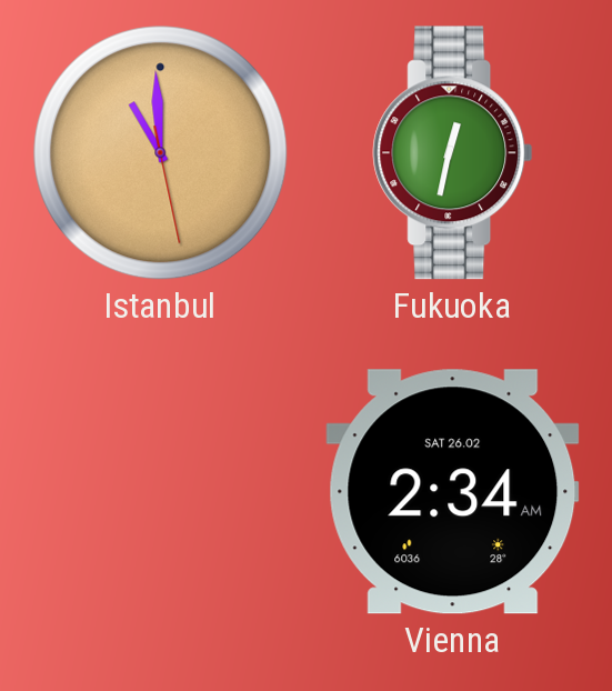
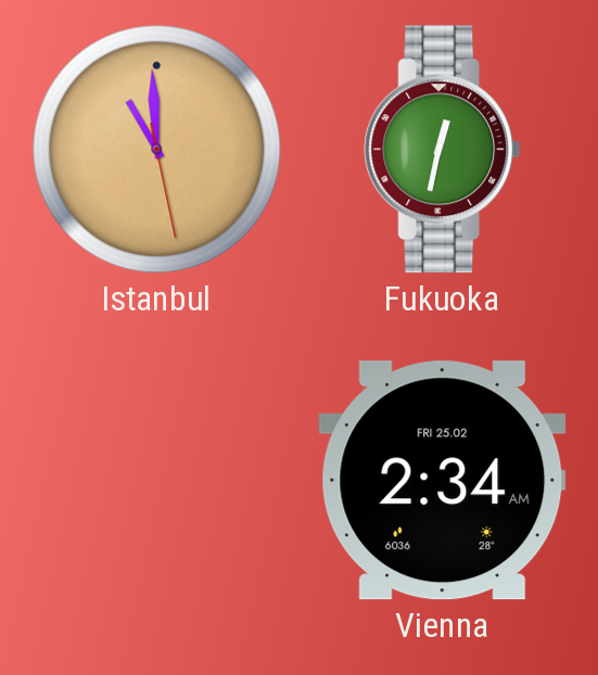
Vienna date: SAT 26.02 -> FRI 25.02
